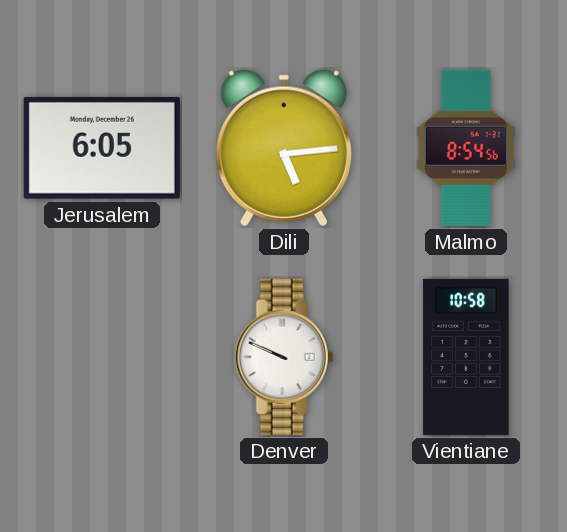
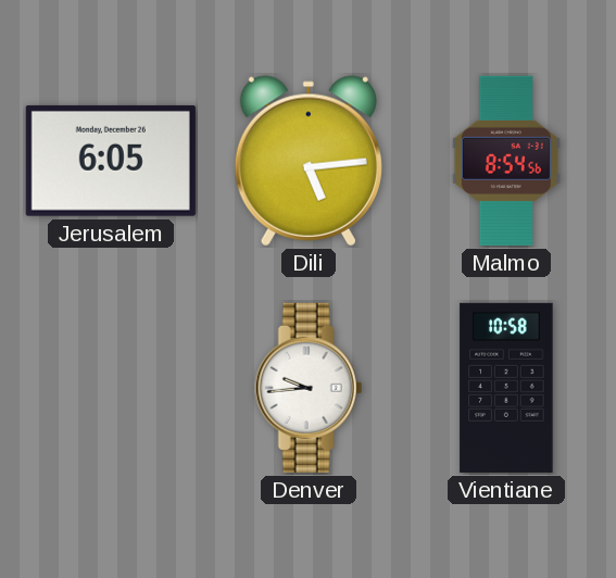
Denver: 9:49 -> 9:44
